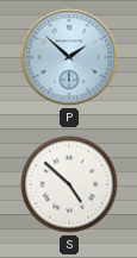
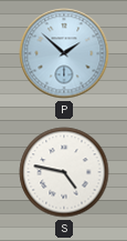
S: 4:52 -> 4:47
